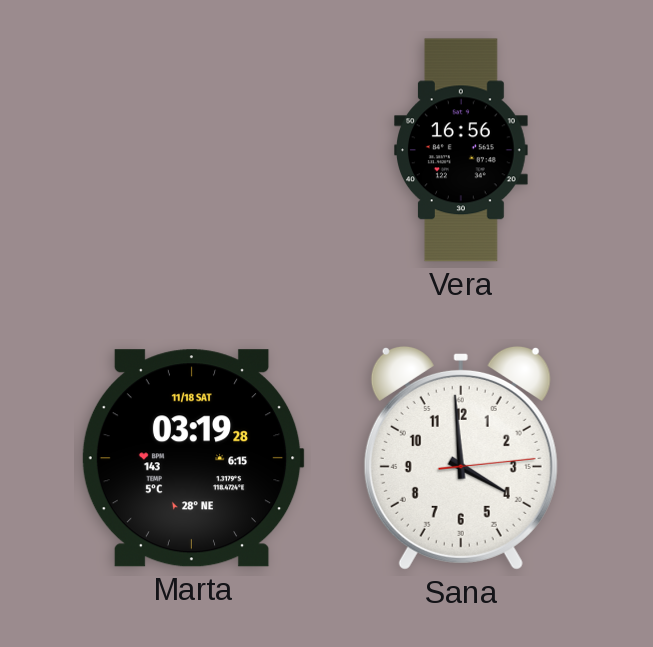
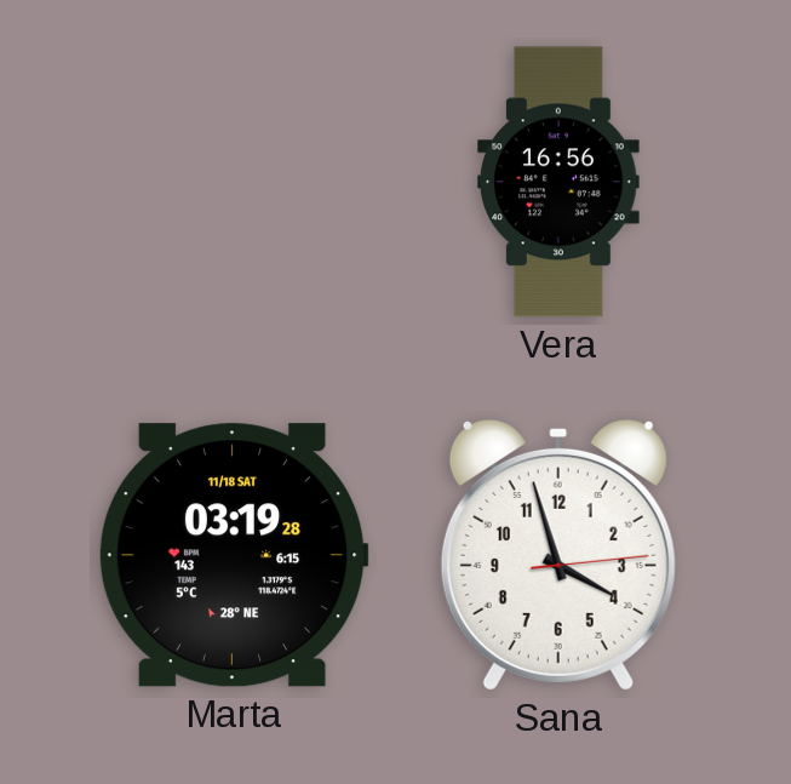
Sana: 3:59 -> 3:57
